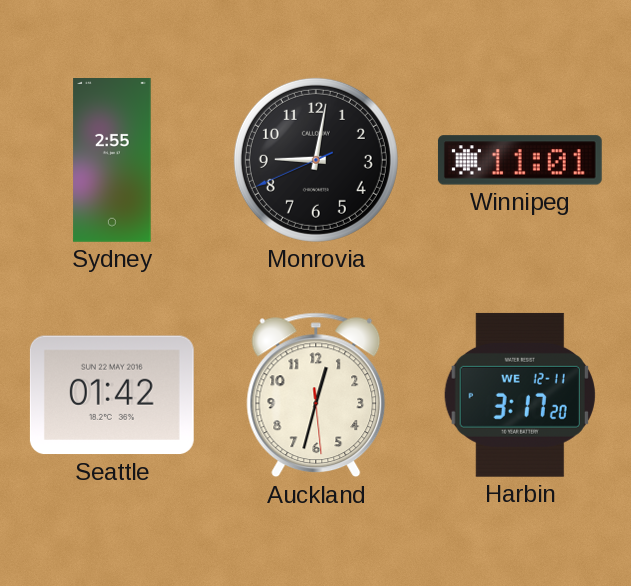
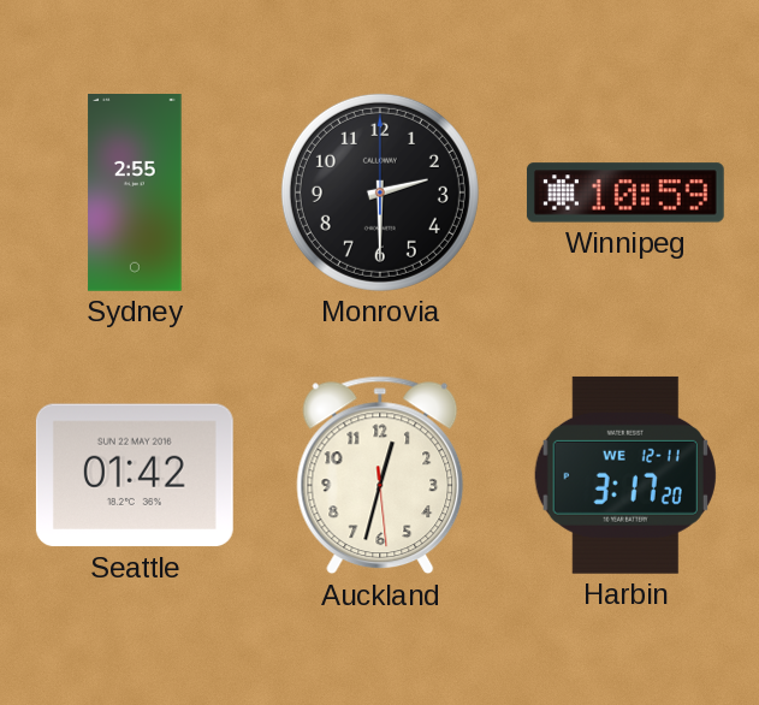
Monrovia: 9:01 -> 2:30
Winnipeg: 11:01 -> 10:59
